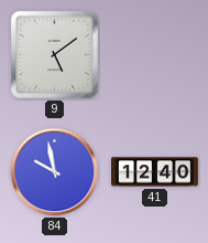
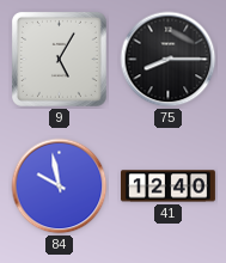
9: 5:09 -> 5:05
75: none -> 8:15
